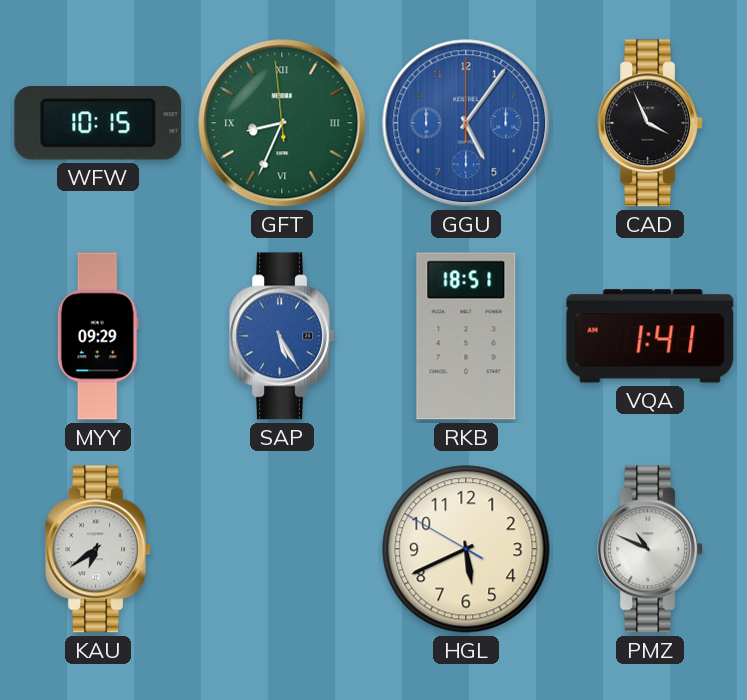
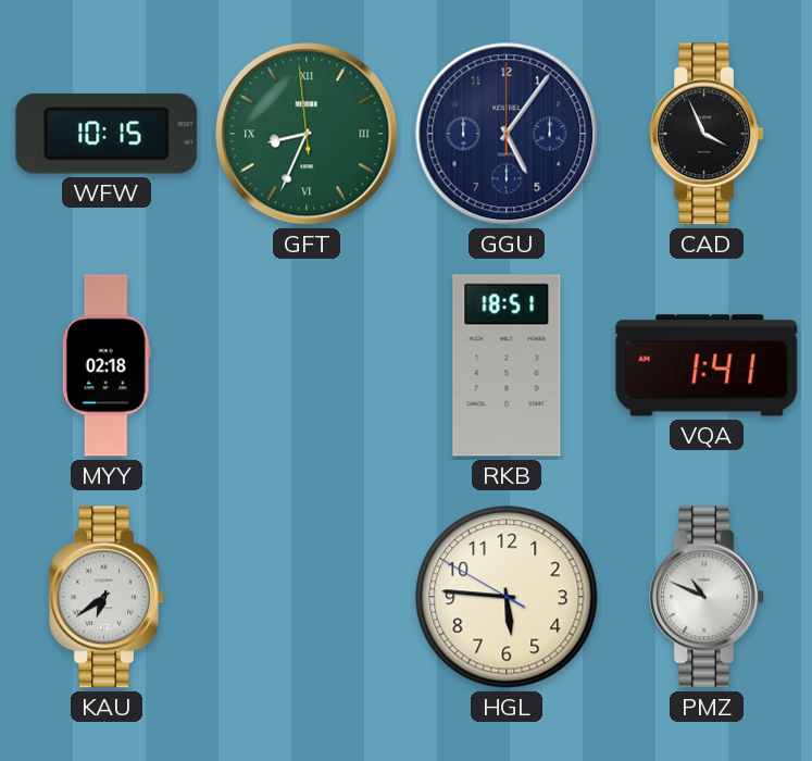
GGU dial: blue -> navy
MYY: 09:29 -> 02:18
SAP: 5:25 -> none
HGL: 5:40 -> 5:45
